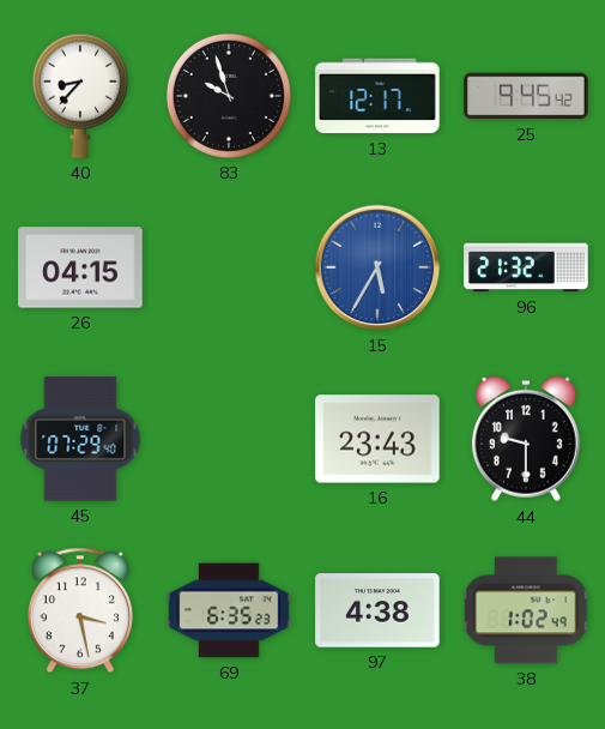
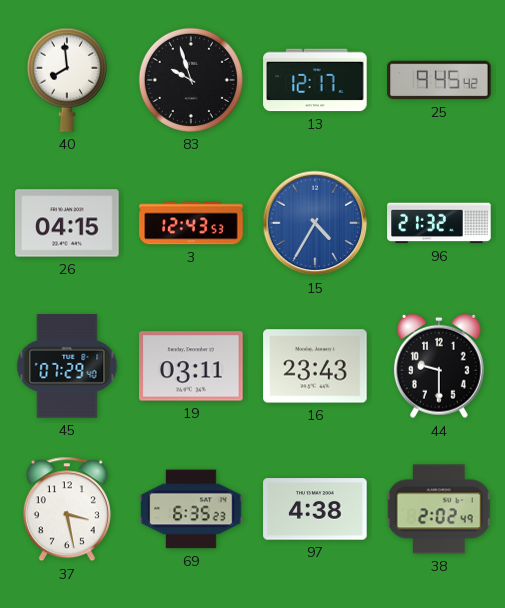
40: 8:37 -> 7:59
3: none -> 12:43
15: 5:35 -> 4:35
19: none -> 03:11
38: 1:02 -> 2:02
